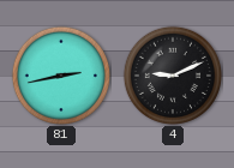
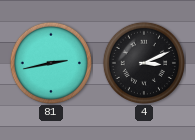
4: 9:11 -> 3:11
